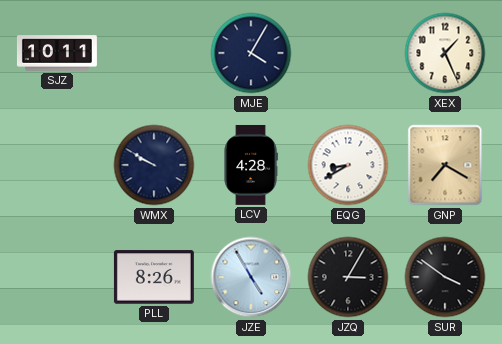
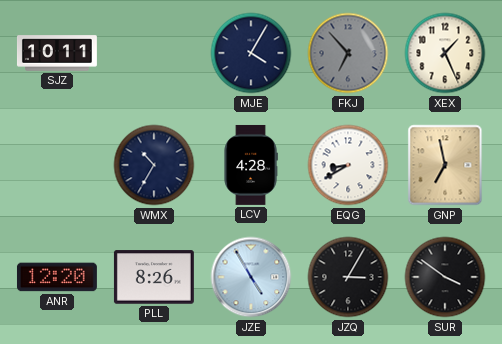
FKJ: none -> 6:53
WMX: 9:50 -> 10:35
GNP: 7:20 -> 6:58
ANR: none -> 12:20
